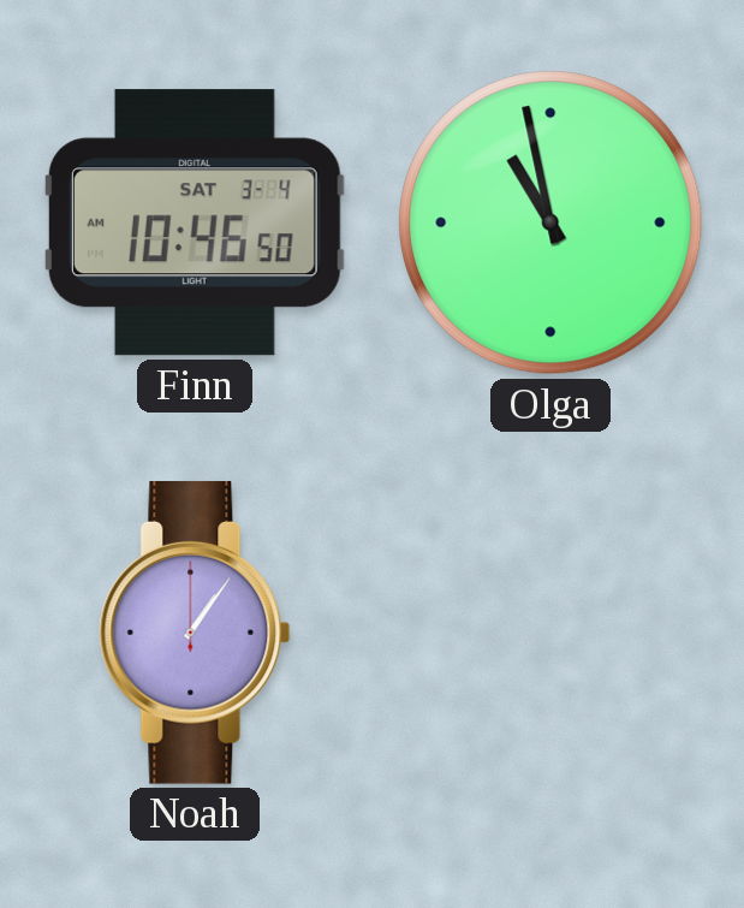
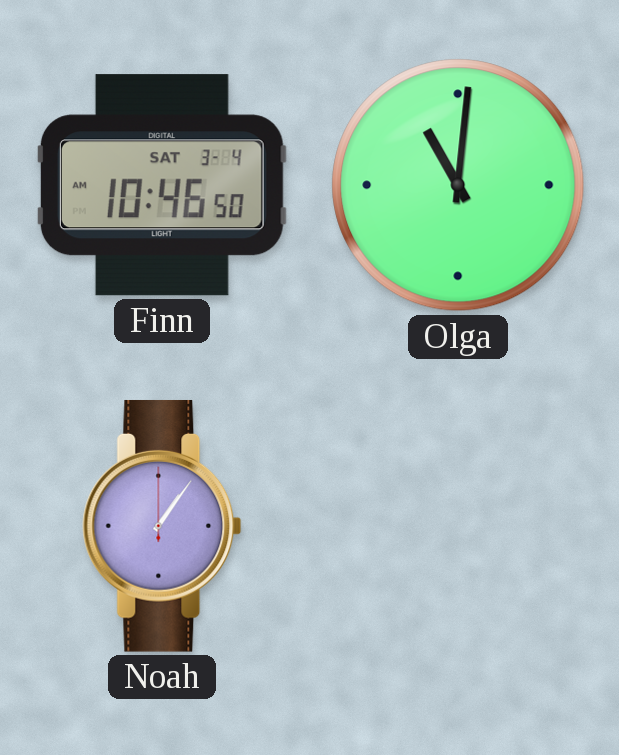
Olga: 10:58 -> 11:01
